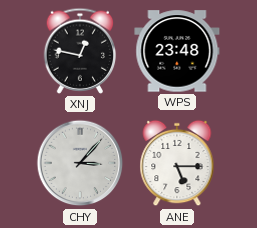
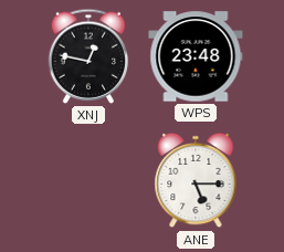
CHY: 3:07 -> none
